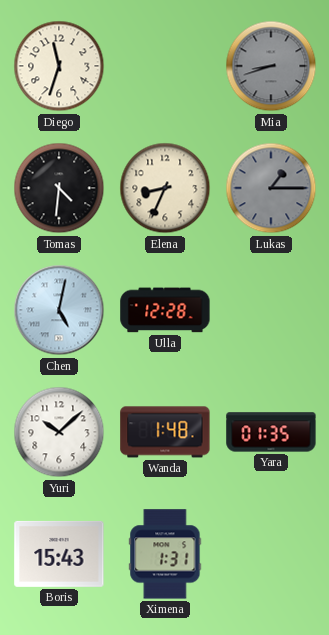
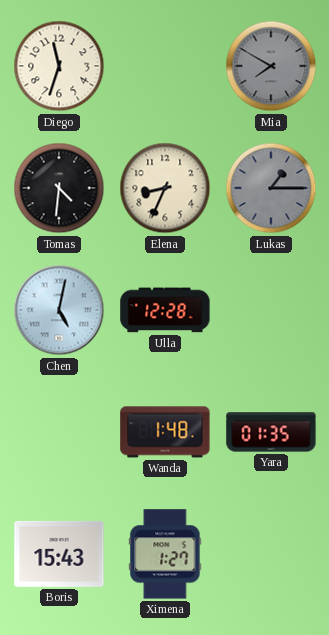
Mia: 8:42 -> 7:50
Yuri: 10:08 -> none
Ximena: 1:31 -> 1:27
